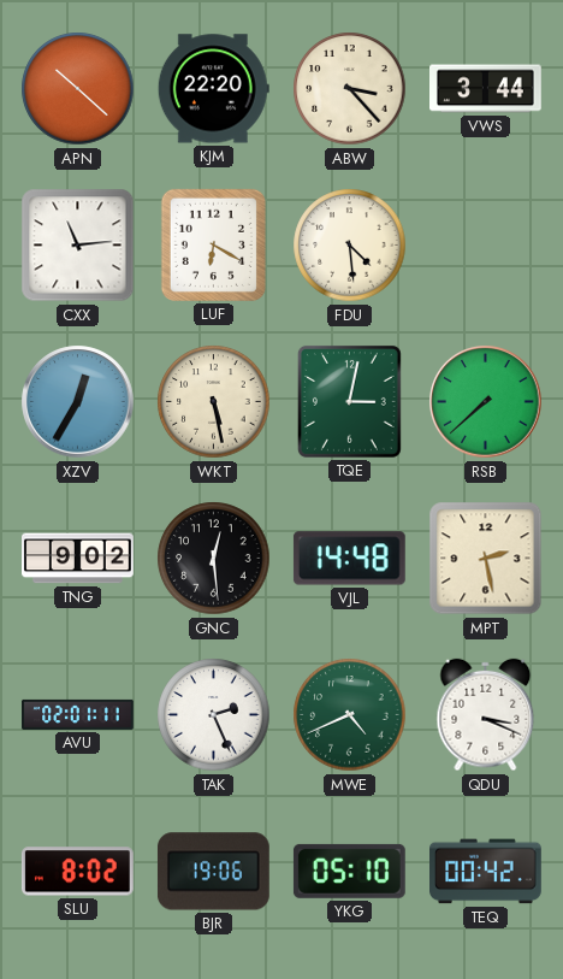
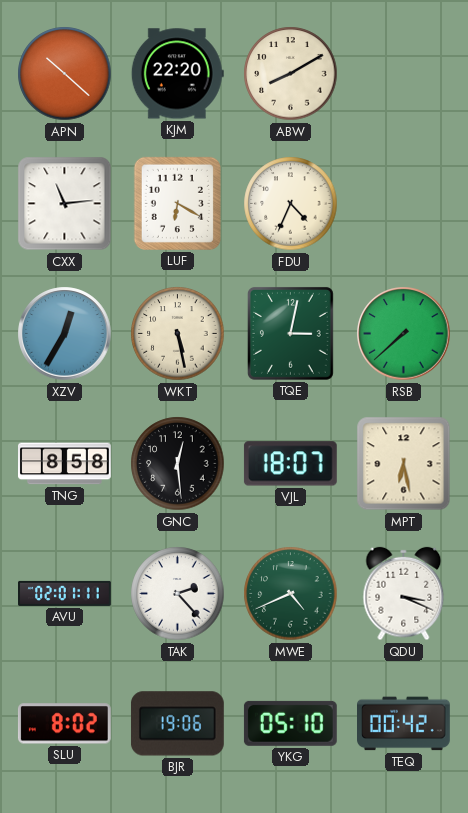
ABW: 3:23 -> 8:10
VWS: 3:44 -> none
FDU: 4:29 -> 4:34
TNG: 9:02 -> 8:58
VJL: 14:48 -> 18:07
MPT: 2:28 -> 6:28
TAK: 2:26 -> 2:23
